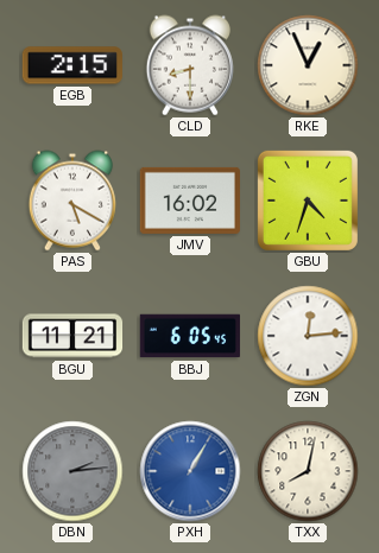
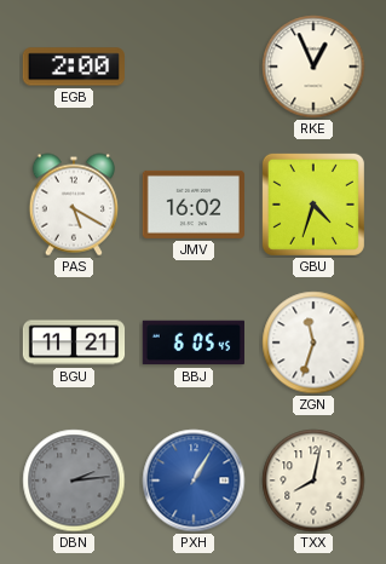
EGB: 2:15 -> 2:00
CLD: 8:30 -> none
ZGN: 12:14 -> 11:33
